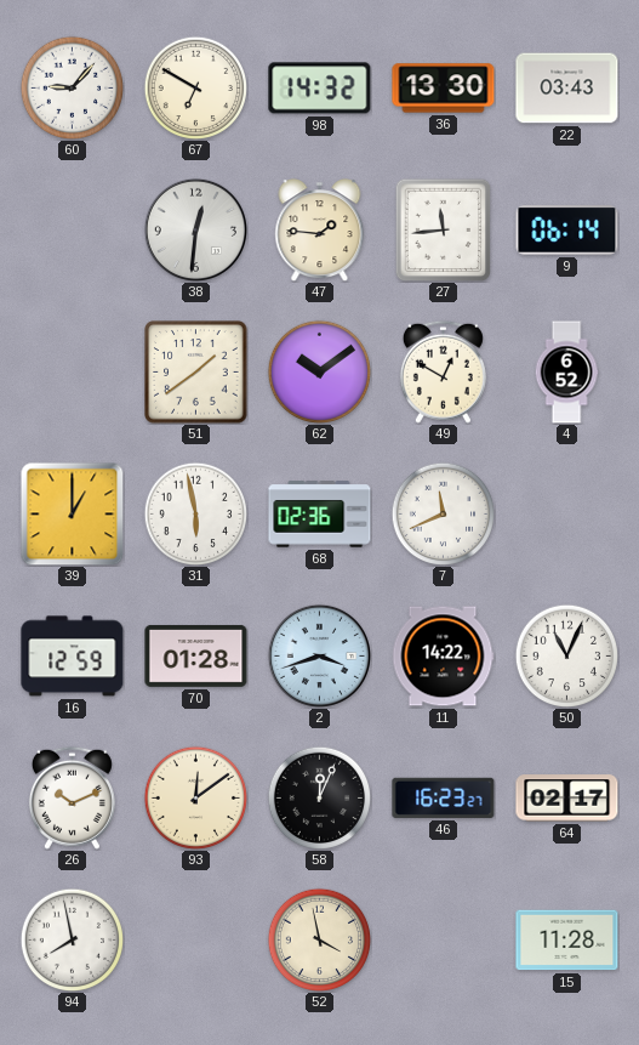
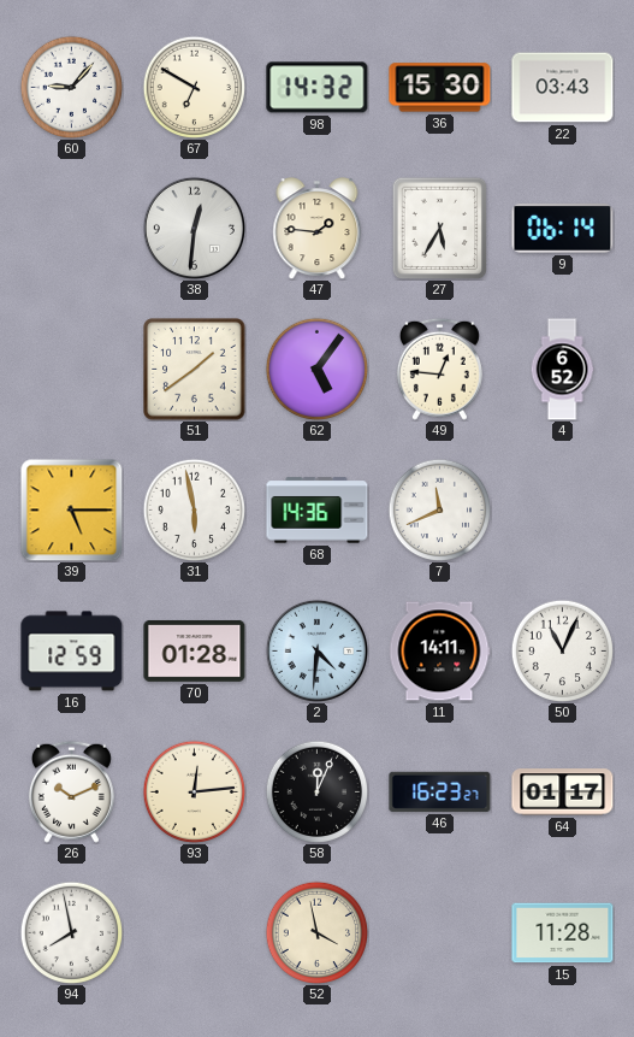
36: 13:30 -> 15:30
27: 11:44 -> 5:35
62: 10:09 -> 5:06
49: 12:50 -> 12:46
39: 1:00 -> 5:15
68: 02:36 -> 14:36
2: 3:42 -> 4:31
11: 14:22 -> 14:11
93: 12:09 -> 12:14
64: 02:17 -> 01:17
